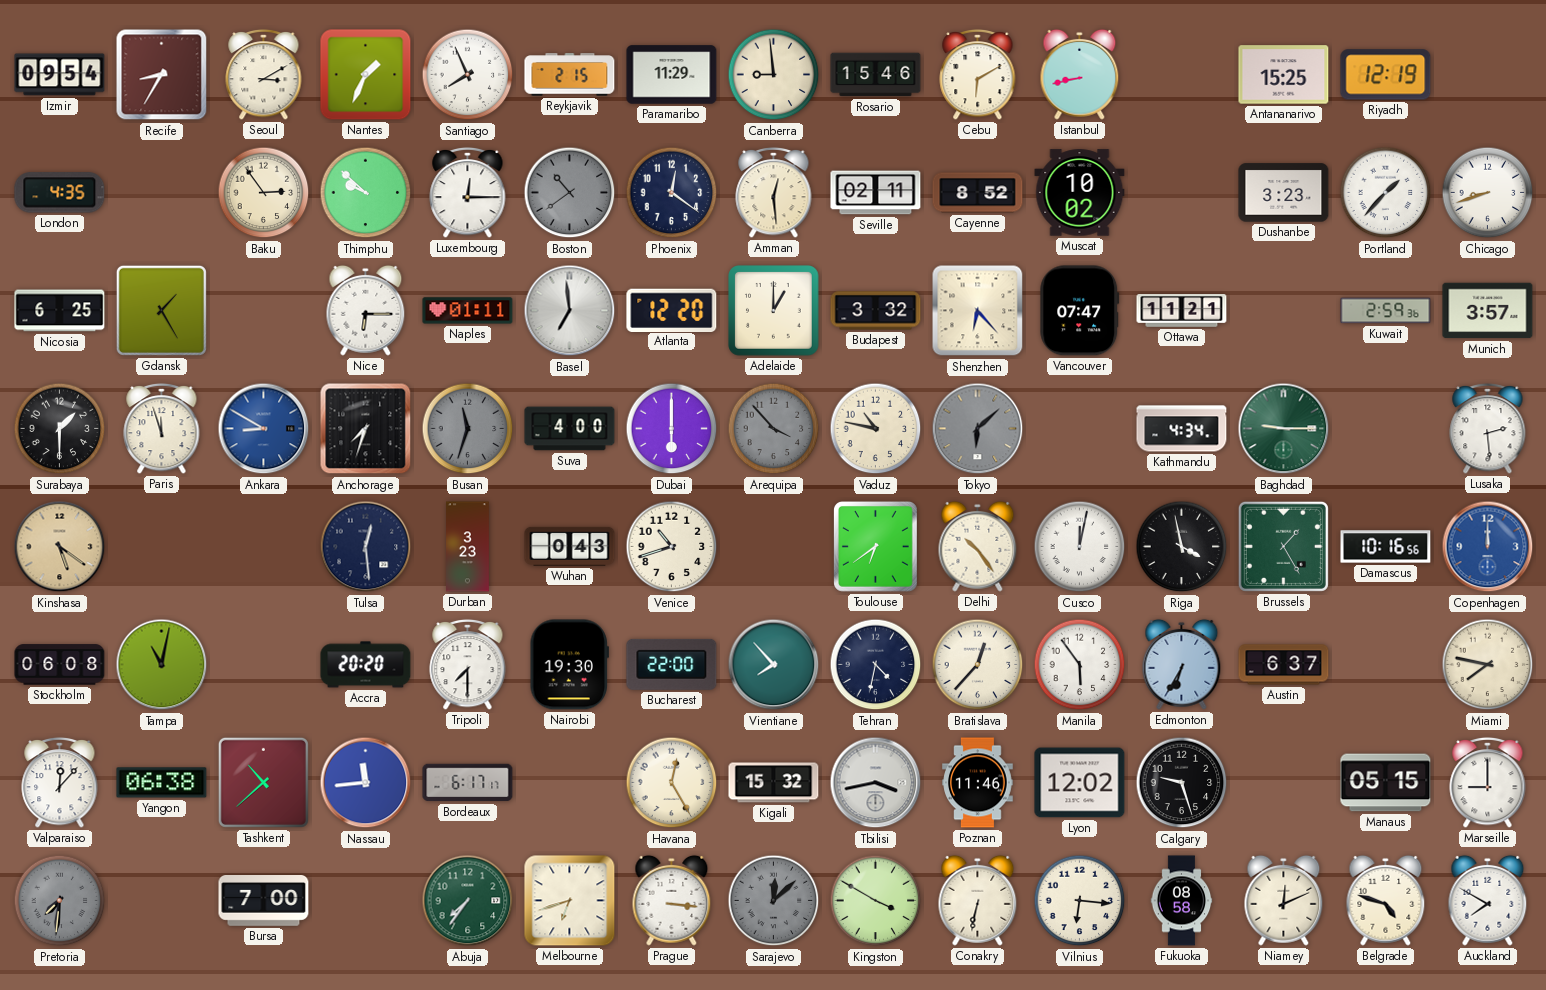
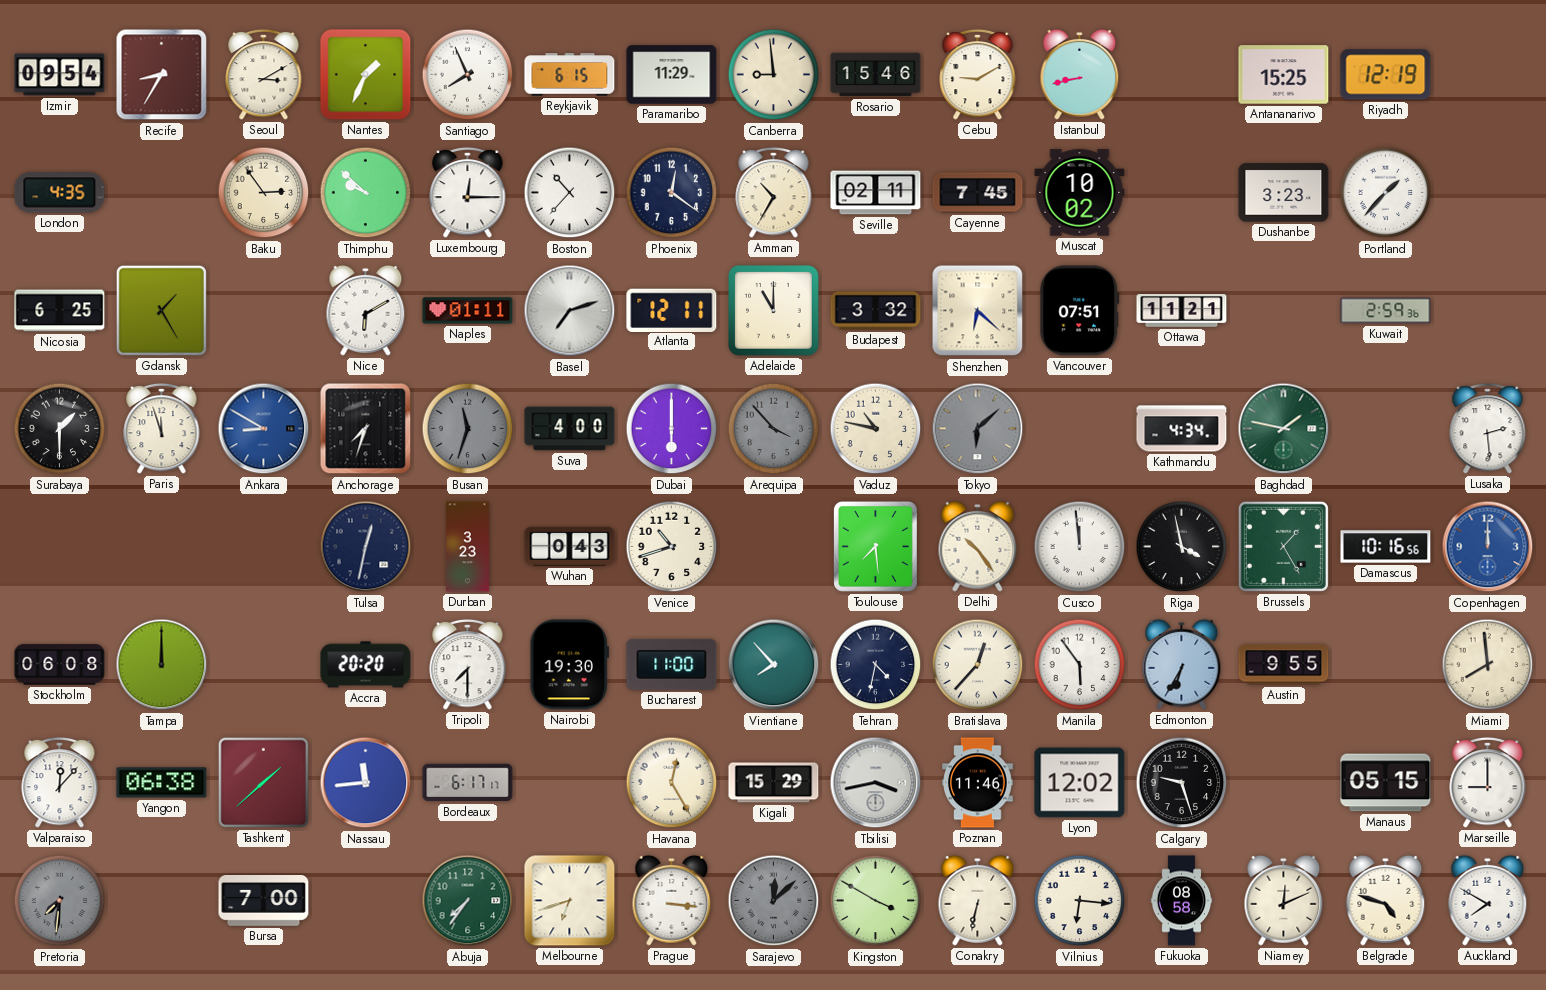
Reykjavik: 2:15 -> 6:15
Cebu: 6:10 -> 9:10
Boston: 10:39 -> 10:37
Boston dial: grey -> white
Amman: 12:29 -> 10:35
Cayenne: 8:52 -> 7:45
Chicago: 8:42 -> none
Nice: 6:15 -> 6:10
Basel: 6:59 -> 7:12
Atlanta: 12:20 -> 12:11
Adelaide: 1:00 -> 11:00
Shenzhen: 6:23 -> 6:22
Vancouver: 07:47 -> 07:51
Munich: 3:57 -> none
Baghdad: 9:15 -> 1:47
Kinshasa: 5:21 -> none
Tulsa: 12:29 -> 12:32
Toulouse: 6:39 -> 7:29
Cusco: 12:02 -> 11:59
Tampa: 11:02 -> 12:00
Bucharest: 22:00 -> 11:00
Austin: 6:37 -> 9:55
Miami: 7:47 -> 7:59
Tashkent: 10:38 -> 1:38
Kigali: 15:32 -> 15:29
